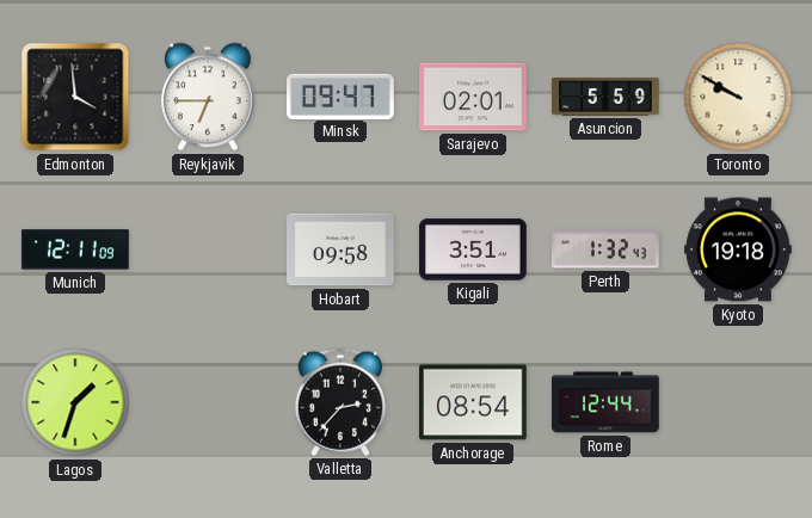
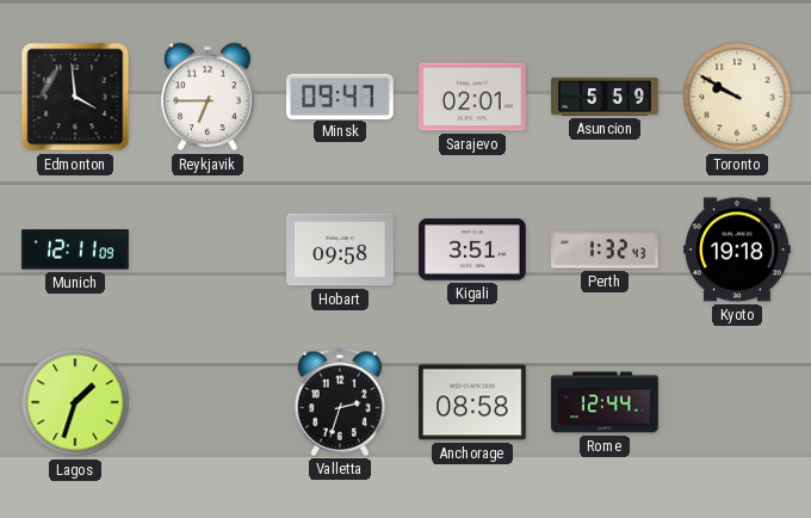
Valletta: 2:37 -> 2:33
Anchorage: 08:54 -> 08:58
